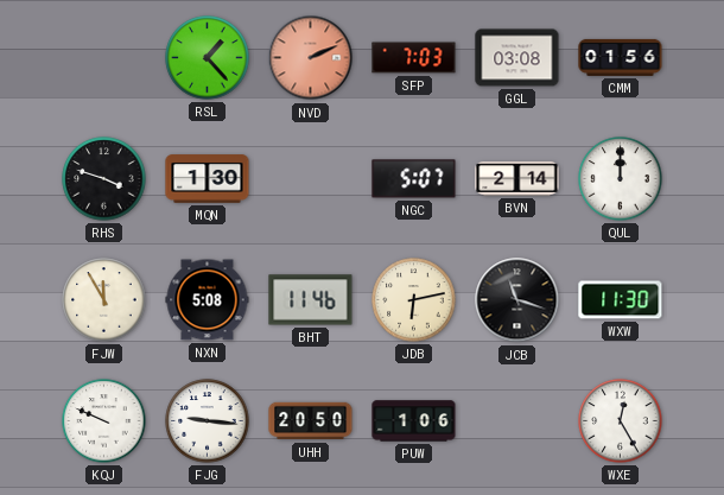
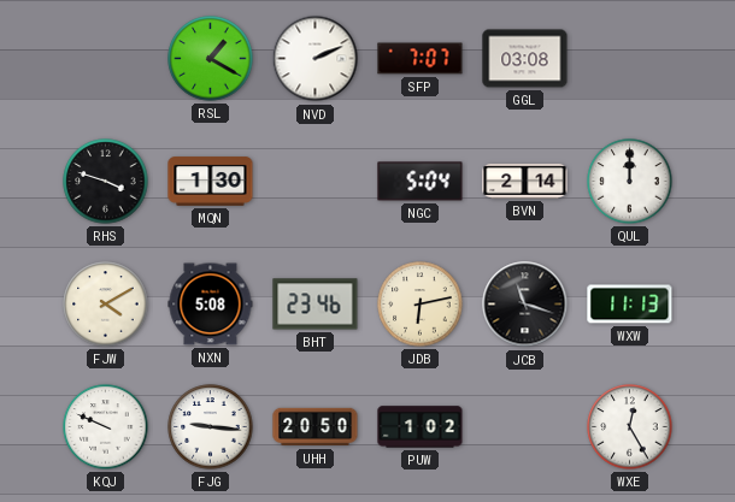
RSL: 1:23 -> 1:20
NVD dial: salmon -> white
SFP: 7:03 -> 7:07
CMM: 01:56 -> none
NGC: 5:07 -> 5:04
FJW: 11:55 -> 4:10
BHT: 11:46 -> 23:46
WXW: 11:30 -> 11:13
PUW: 1:06 -> 1:02
